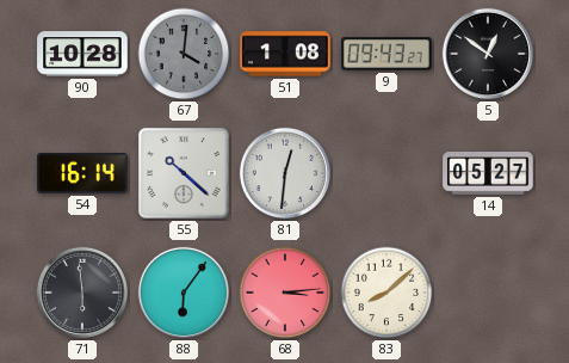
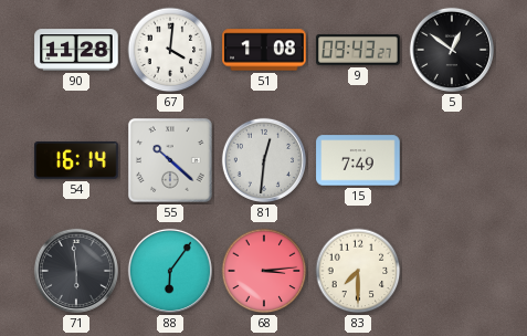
90: 10:28 -> 11:28
67 dial: grey -> white
15: none -> 7:49
14: 05:27 -> none
83: 8:08 -> 7:30
